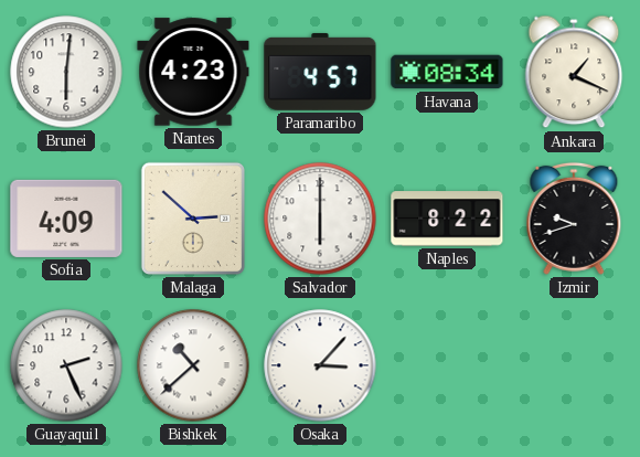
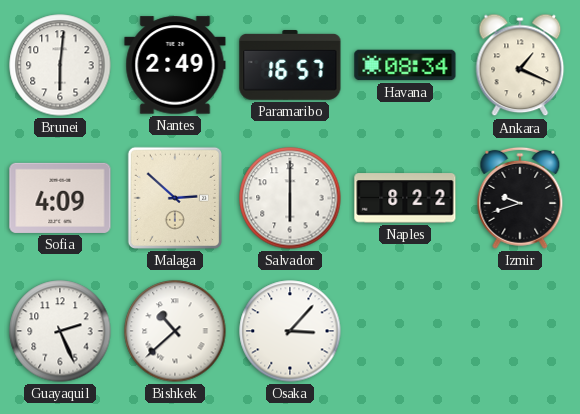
Nantes: 4:23 -> 2:49
Paramaribo: 4:57 -> 16:57
